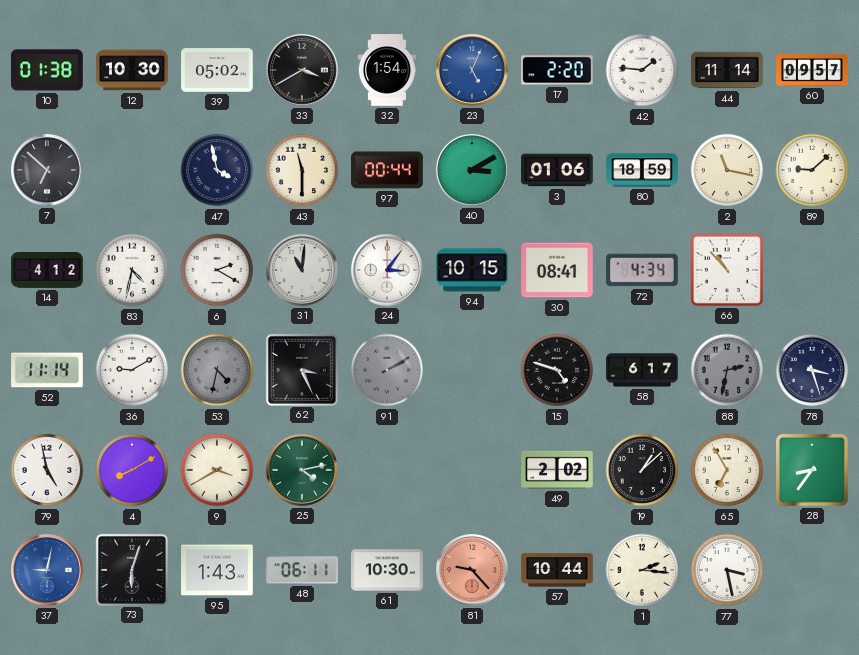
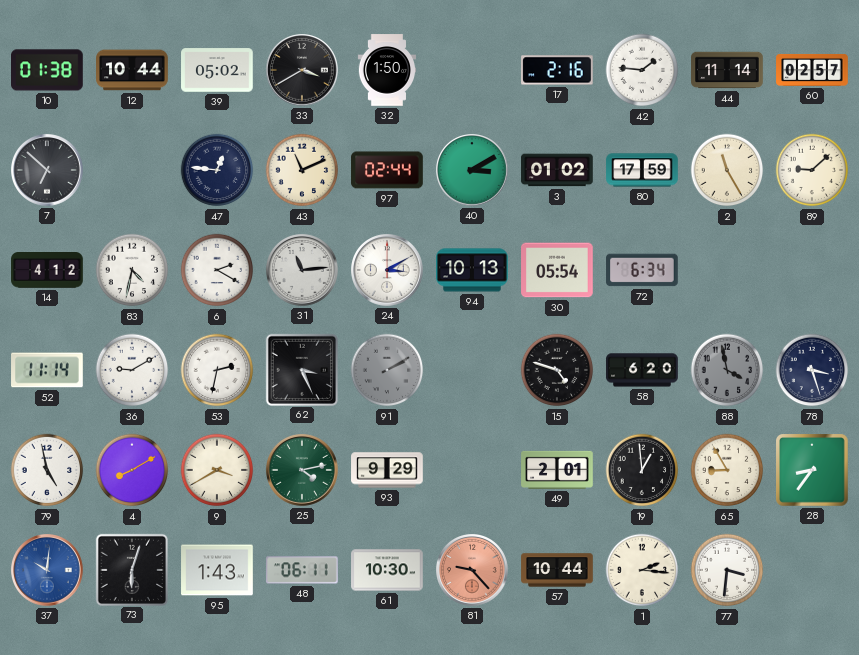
12: 10:30 -> 10:44
32: 1:54 -> 1:50
23: 5:04 -> none
17: 2:20 -> 2:16
60: 09:57 -> 02:57
47: 3:58 -> 12:46
43: 11:30 -> 11:11
97: 00:44 -> 02:44
3: 01:06 -> 01:02
80: 18:59 -> 17:59
2: 11:17 -> 11:25
31: 11:01 -> 11:14
24: 3:06 -> 3:10
94: 10:15 -> 10:13
30: 08:41 -> 05:54
72: 4:34 -> 6:34
66: 10:53 -> none
53: 4:32 -> 2:32
53 dial: grey -> white
58: 6:17 -> 6:20
88: 2:32 -> 3:58
93: none -> 9:29
49: 2:02 -> 2:01
19: 1:08 -> 12:59
65: 6:55 -> 8:55
37: 9:02 -> 10:01
77: 3:28 -> 3:31
